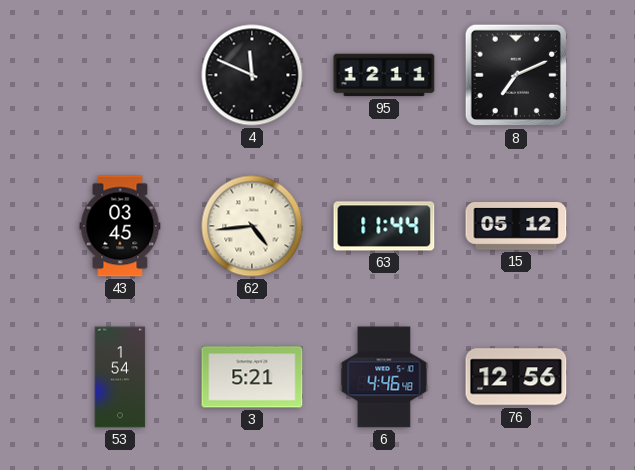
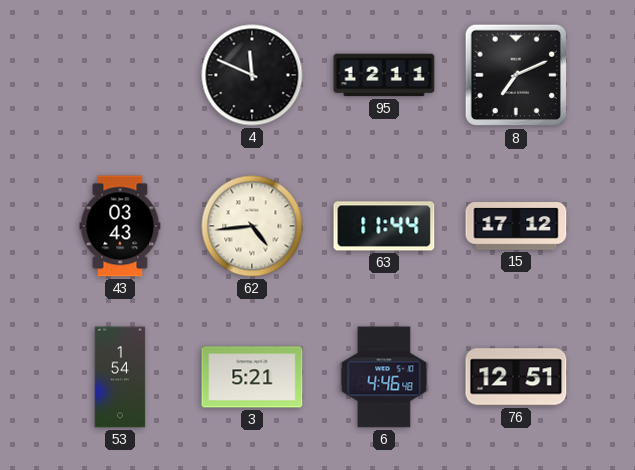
43: 03:45 -> 03:43
15: 05:12 -> 17:12
76: 12:56 -> 12:51
